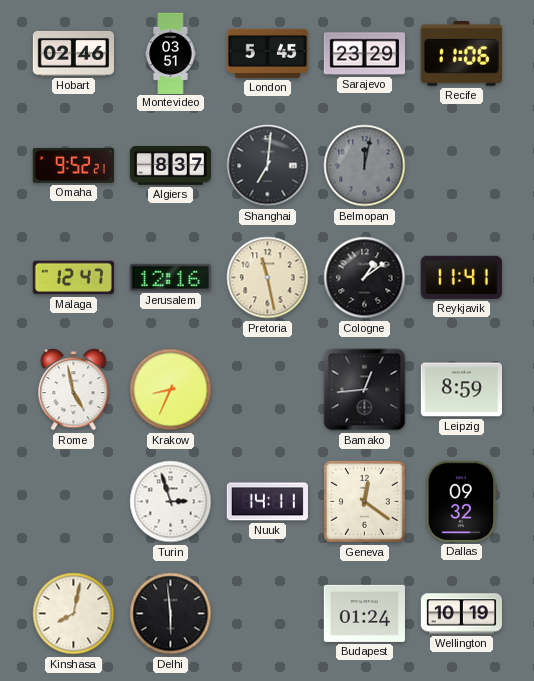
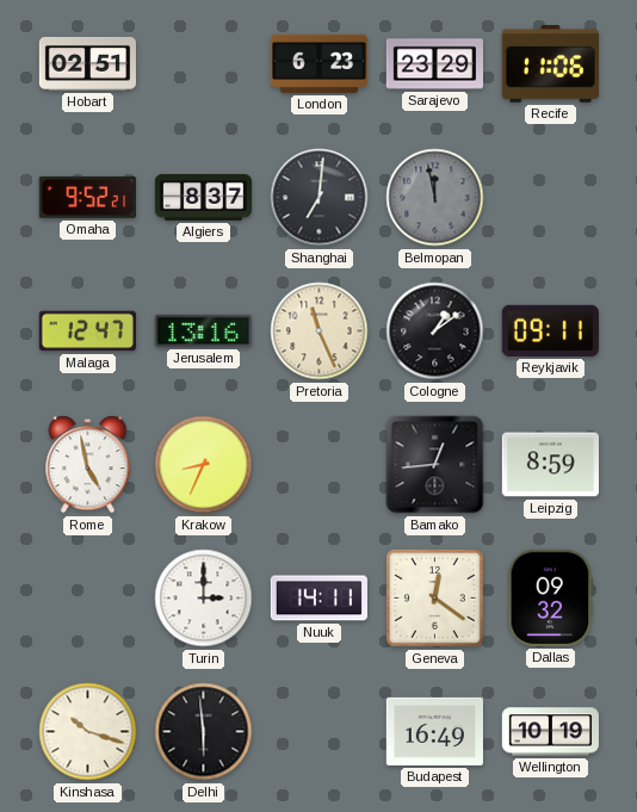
Hobart: 02:46 -> 02:51
Montevideo: 03:51 -> none
London: 5:45 -> 6:23
Belmopan: 12:02 -> 11:58
Jerusalem: 12:16 -> 13:16
Pretoria: 11:28 -> 11:26
Reykjavik: 11:41 -> 09:11
Turin: 2:57 -> 3:00
Kinshasa: 8:02 -> 10:18
Budapest: 01:24 -> 16:49
